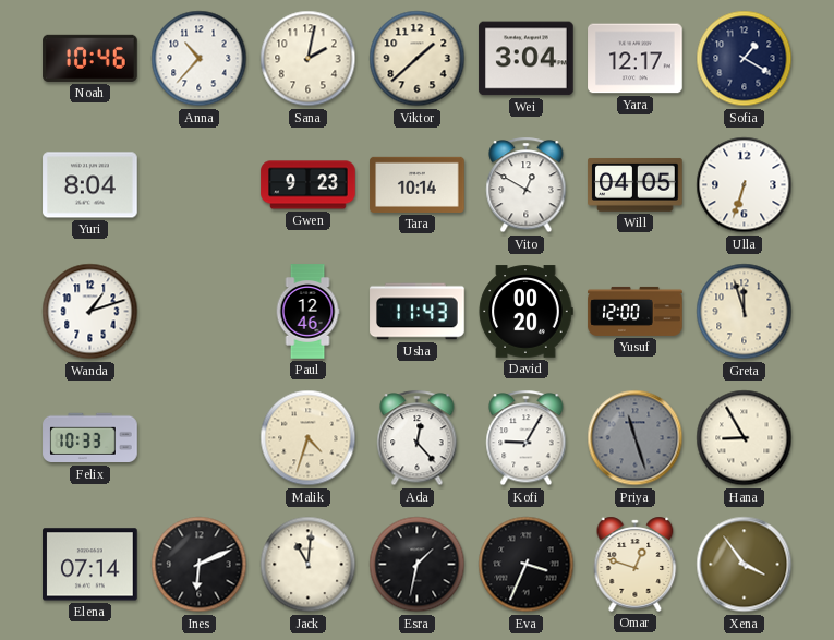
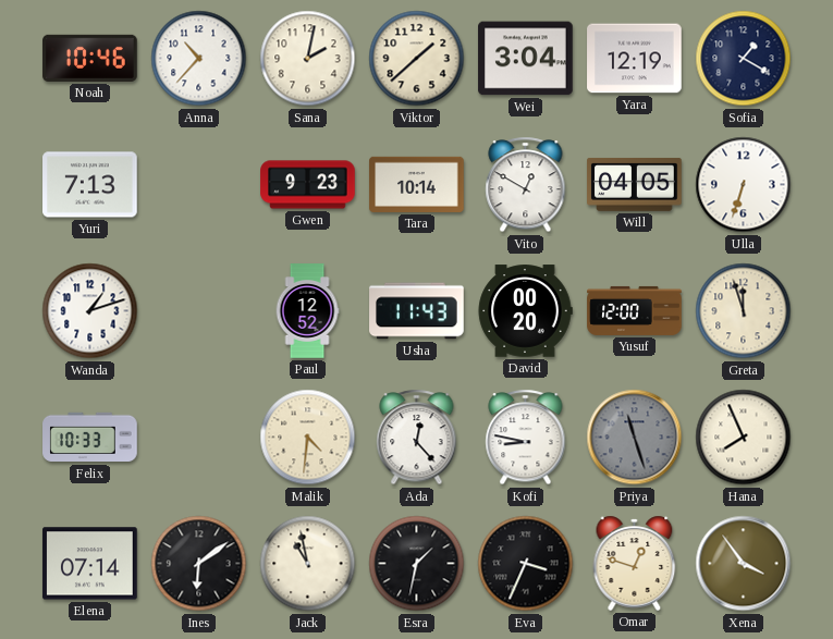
Yara: 12:17 -> 12:19
Yuri: 8:04 -> 7:13
Paul: 12:46 -> 12:52
Malik: 4:33 -> 4:31
Kofi: 9:05 -> 8:47
Hana: 8:55 -> 7:56
Ines: 6:11 -> 6:09
Jack: 11:01 -> 10:58
